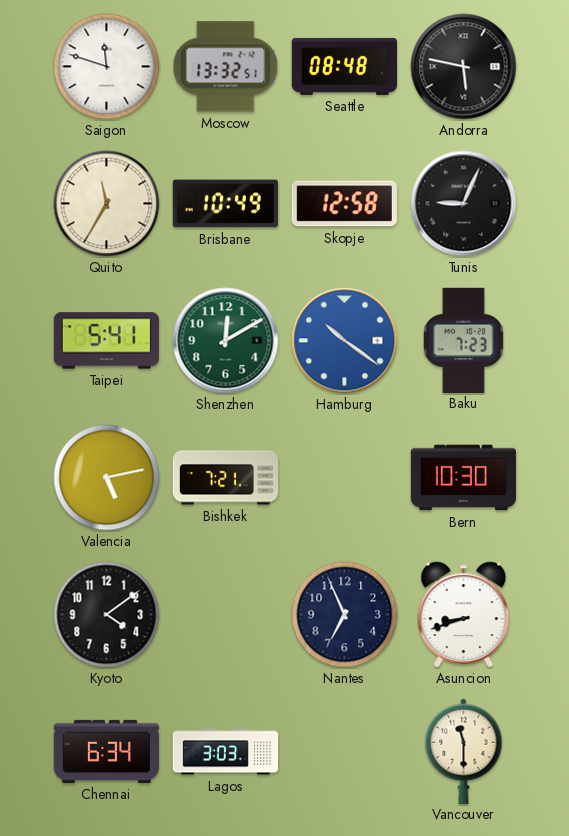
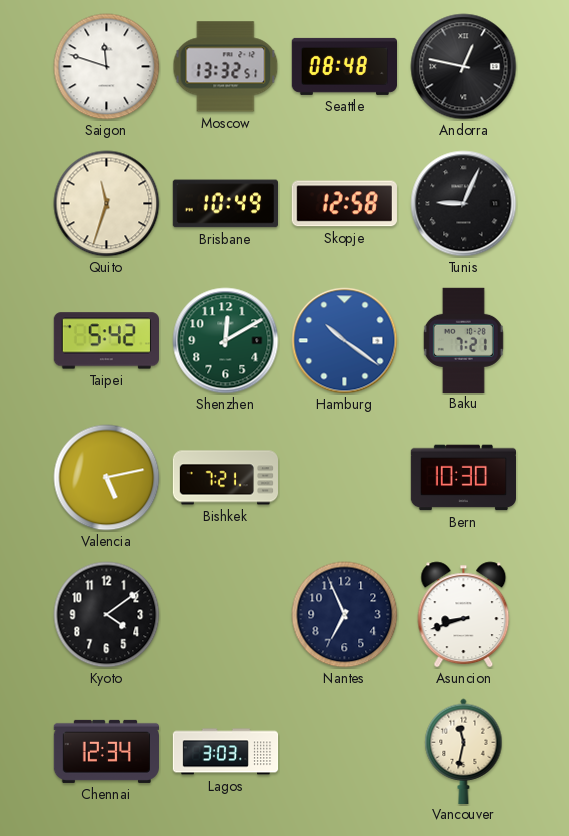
Andorra: 5:47 -> 12:47
Quito: 11:35 -> 11:33
Taipei: 5:41 -> 5:42
Baku: 7:23 -> 7:21
Chennai: 6:34 -> 12:34
Vancouver: 11:30 -> 11:32
